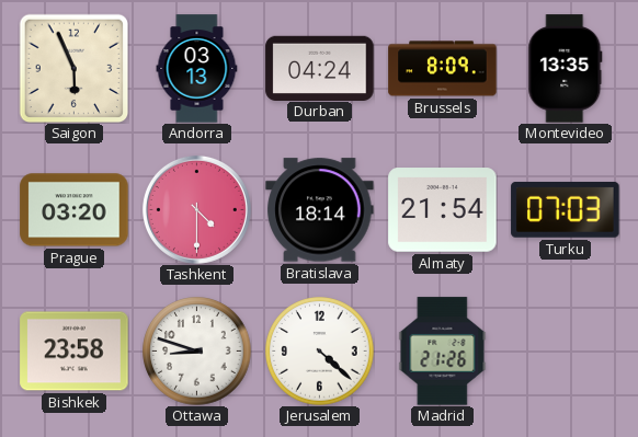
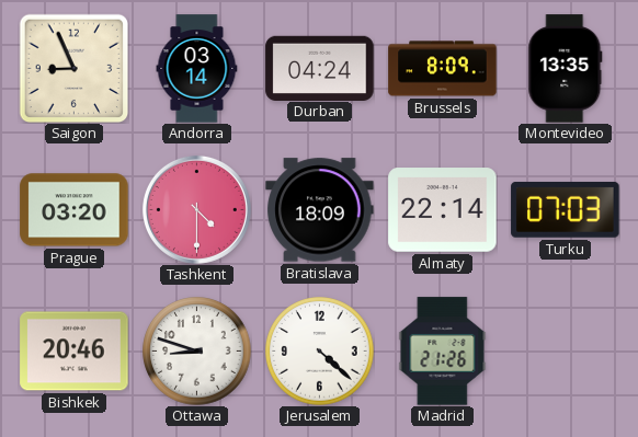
Saigon: 5:56 -> 8:56
Andorra: 03:13 -> 03:14
Bratislava: 18:14 -> 18:09
Almaty: 21:54 -> 22:14
Bishkek: 23:58 -> 20:46
